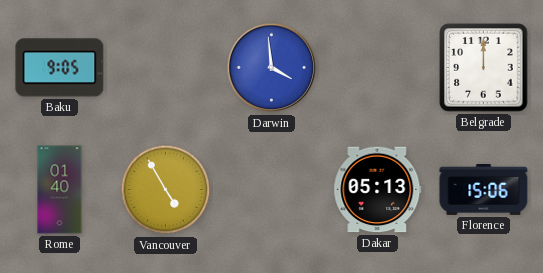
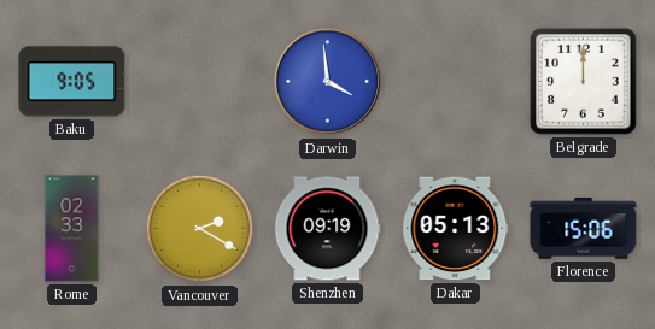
Rome: 01:40 -> 02:33
Vancouver: 4:55 -> 2:20
Shenzhen: none -> 09:19
